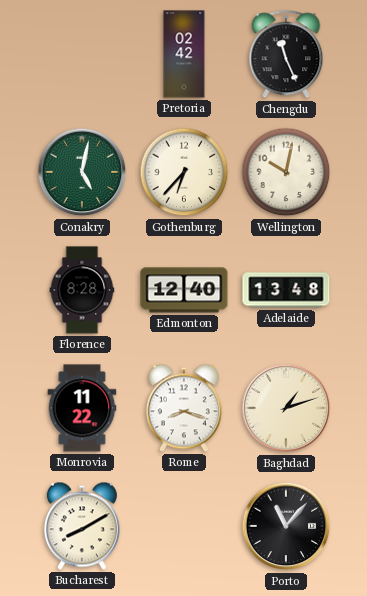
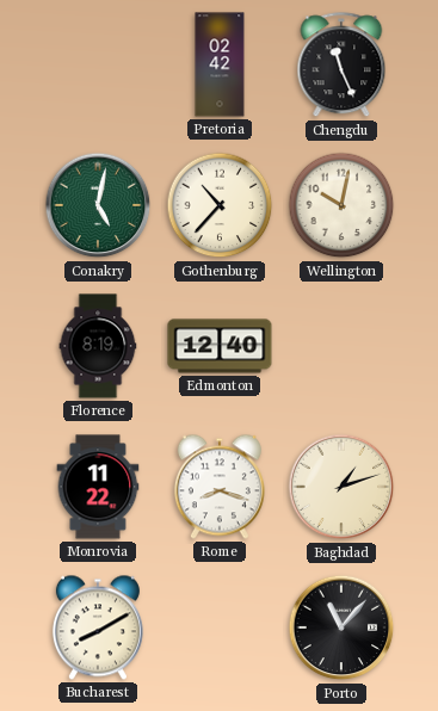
Gothenburg: 6:37 -> 10:37
Florence: 8:28 -> 8:19
Adelaide: 13:48 -> none
